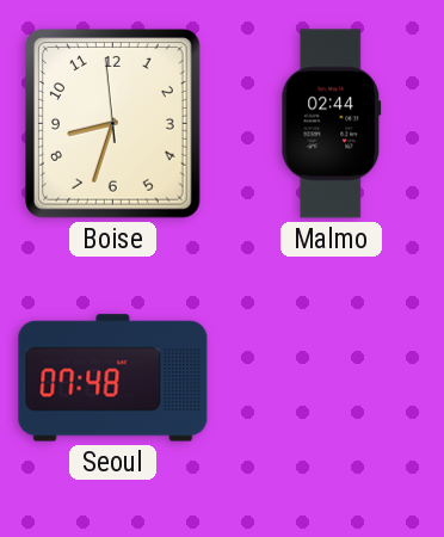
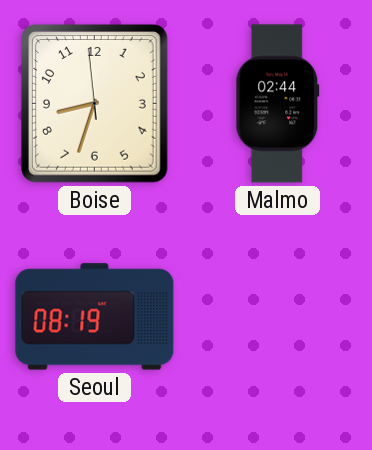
Seoul: 07:48 -> 08:19
